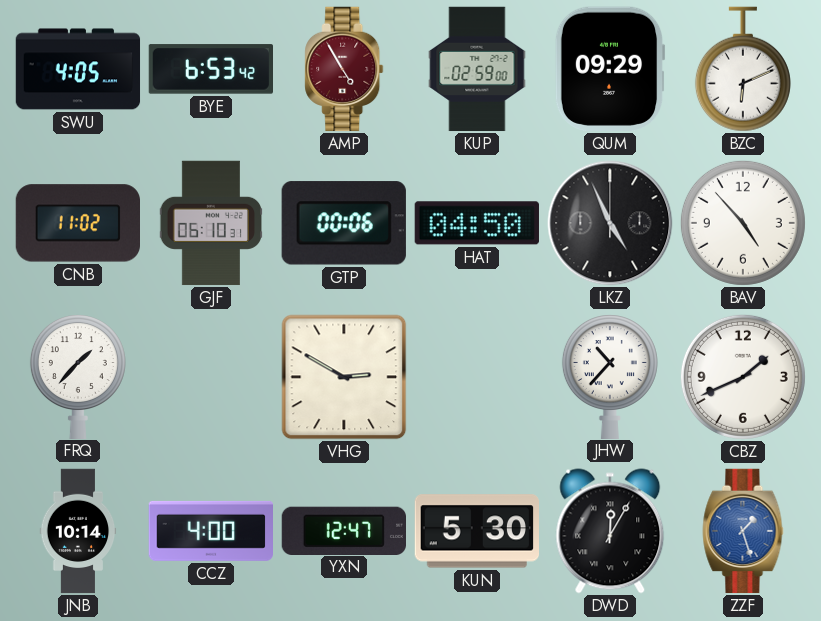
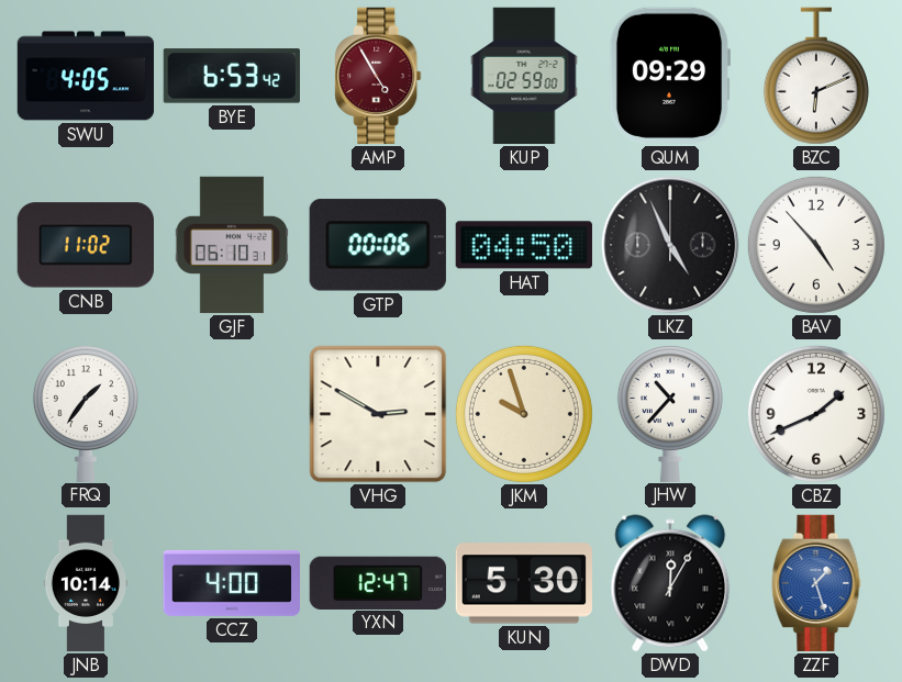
FRQ: 1:37 -> 1:36
JKM: none -> 9:57
